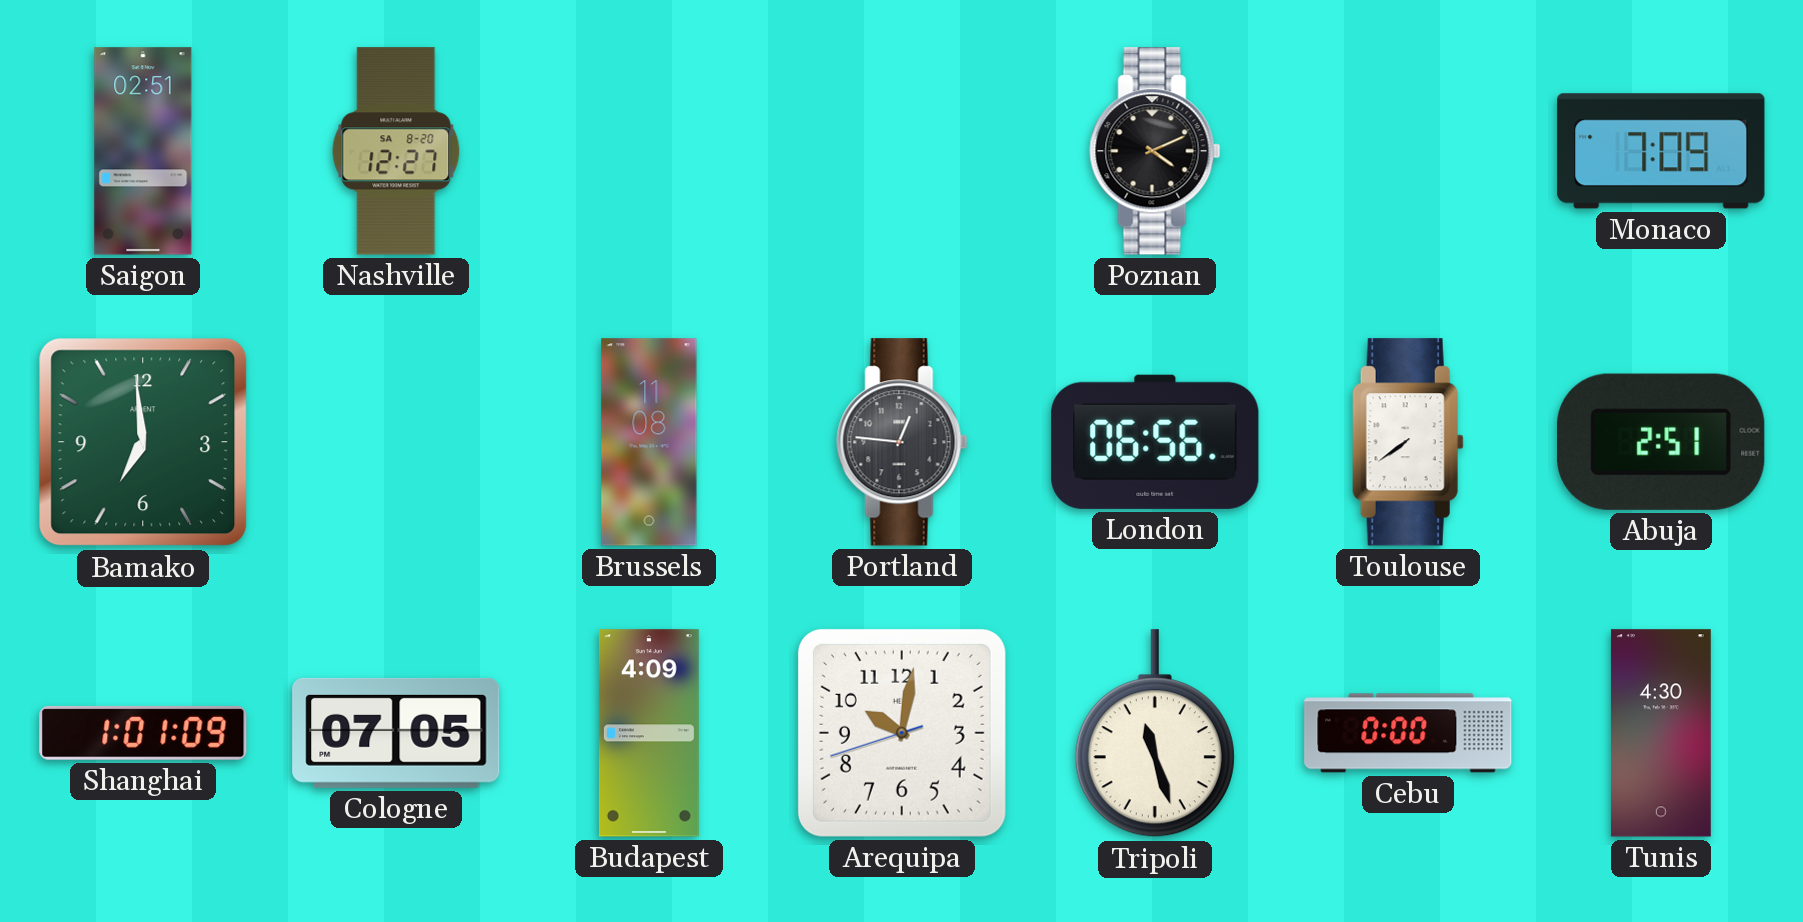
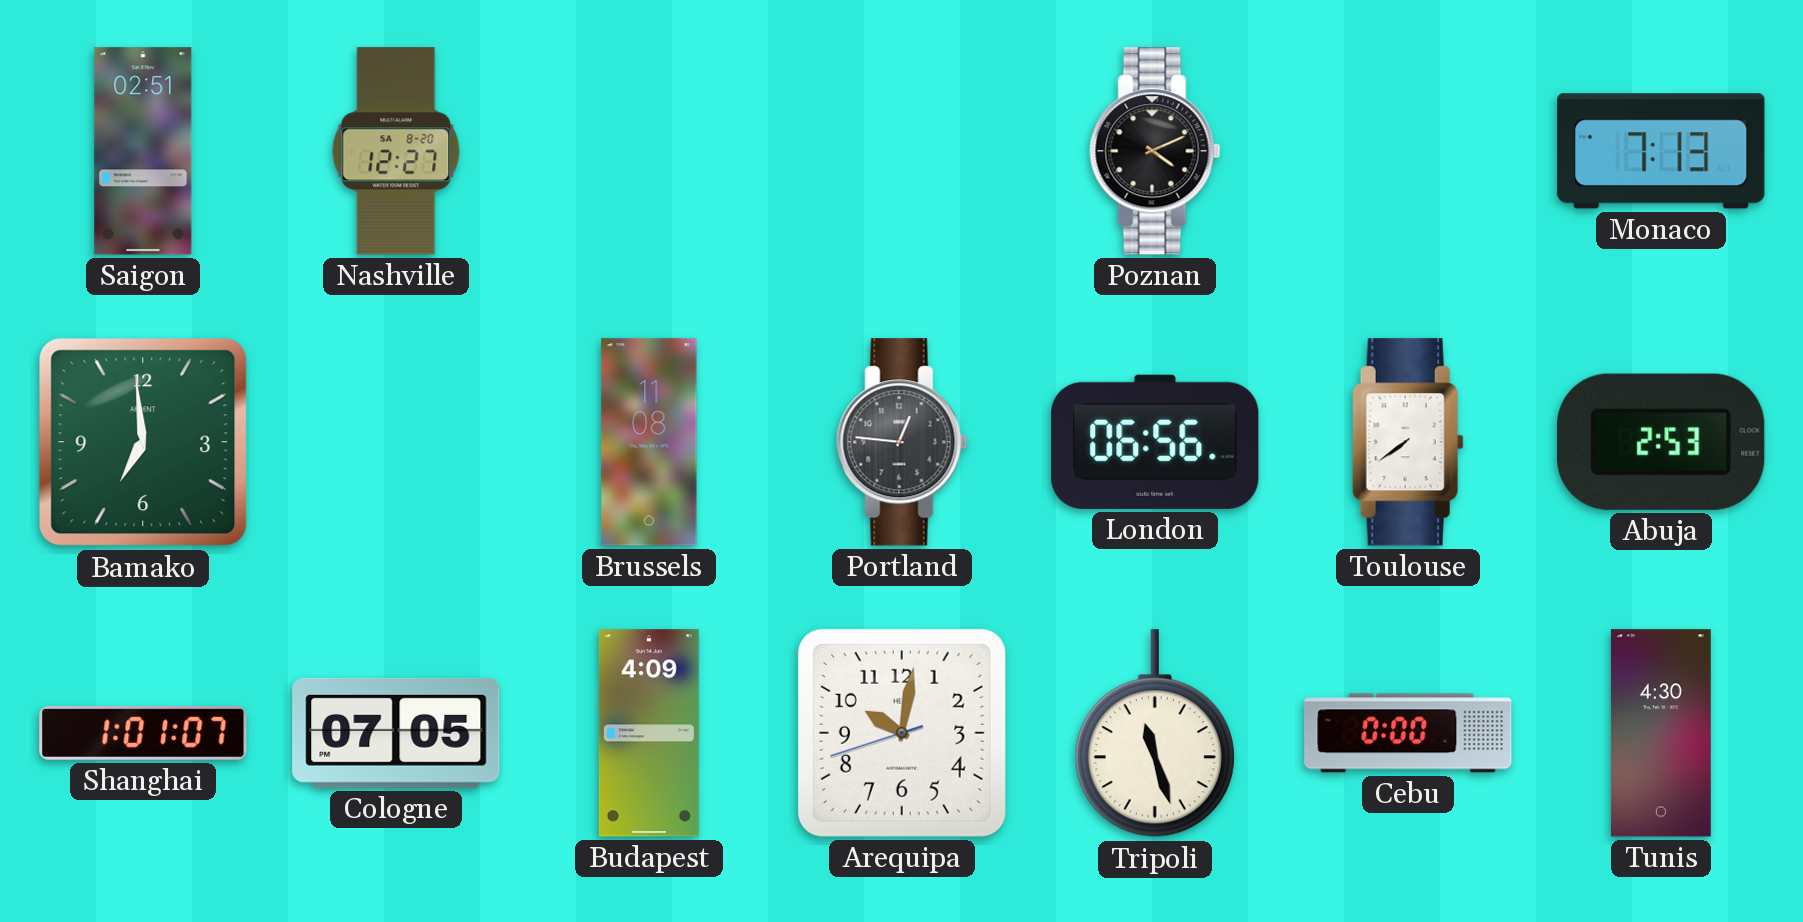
Monaco: 7:09 -> 7:13
Abuja: 2:51 -> 2:53
Shanghai: 1:01:09 -> 1:01:07
